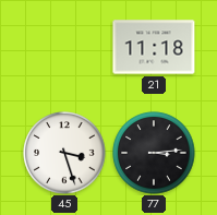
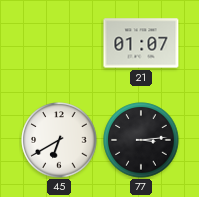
21: 11:18 -> 01:07
45: 3:27 -> 6:40
